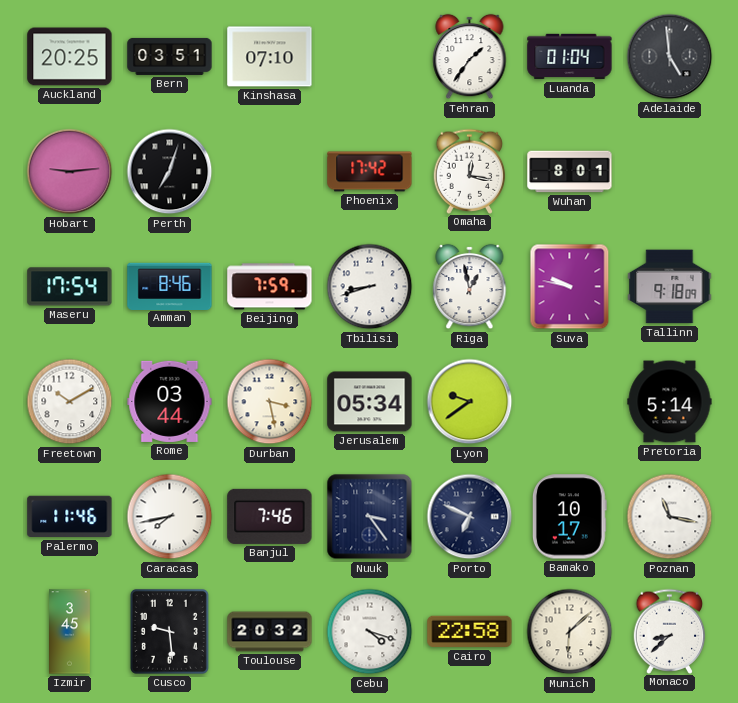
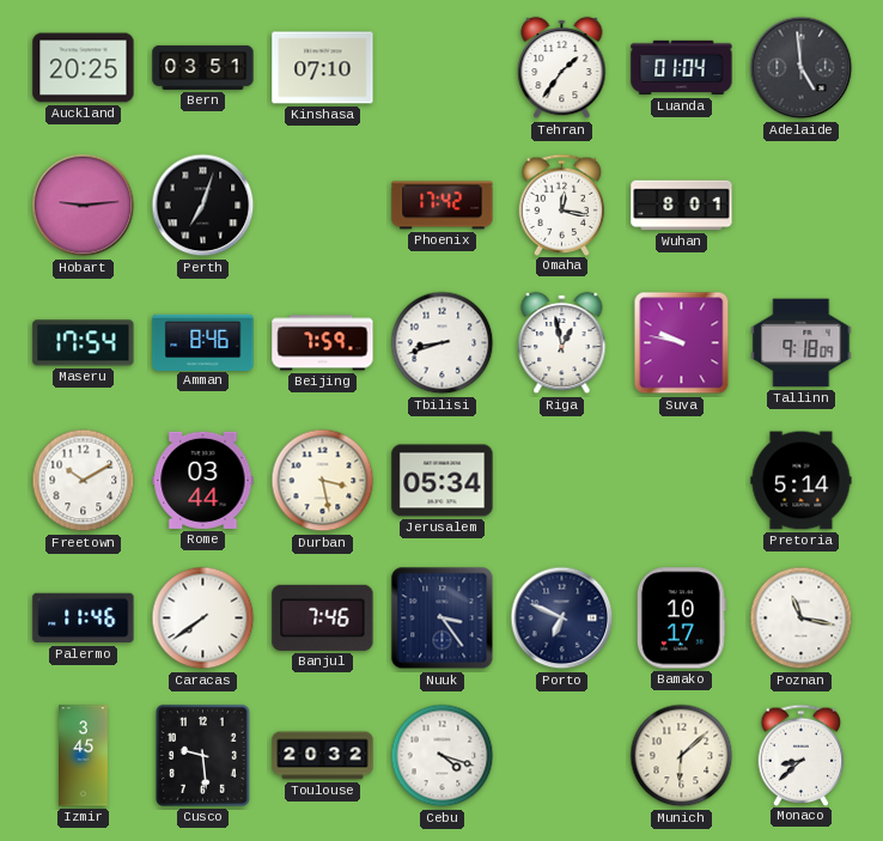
Lyon: 9:39 -> none
Caracas: 7:43 -> 7:39
Cairo: 22:58 -> none
